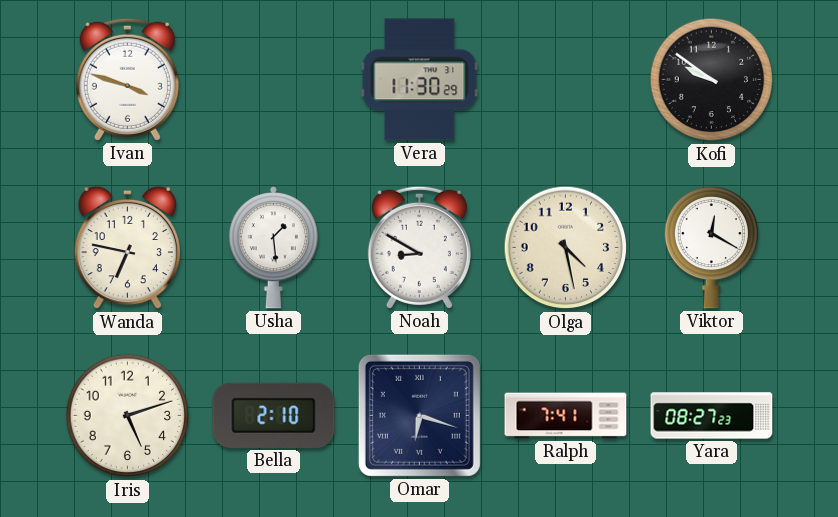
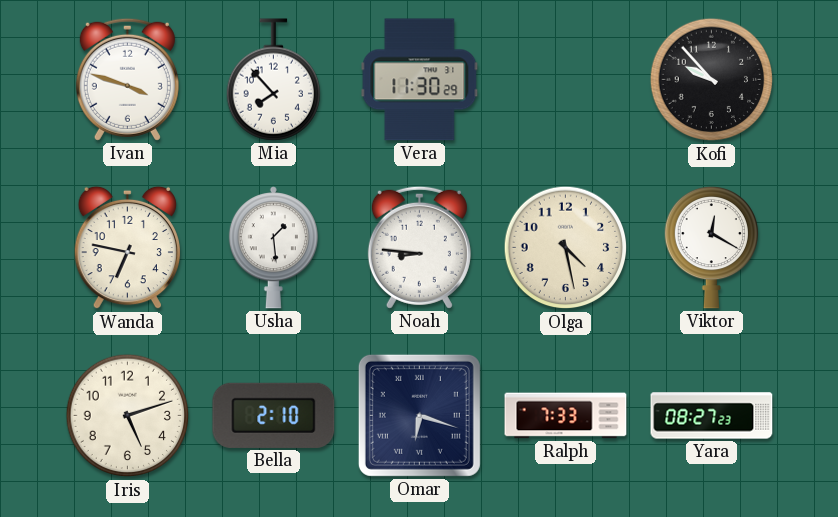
Mia: none -> 7:53
Kofi: 9:51 -> 9:53
Noah: 8:50 -> 8:46
Ralph: 7:41 -> 7:33
